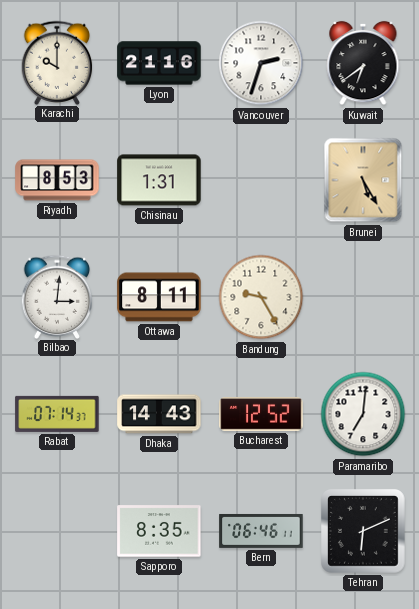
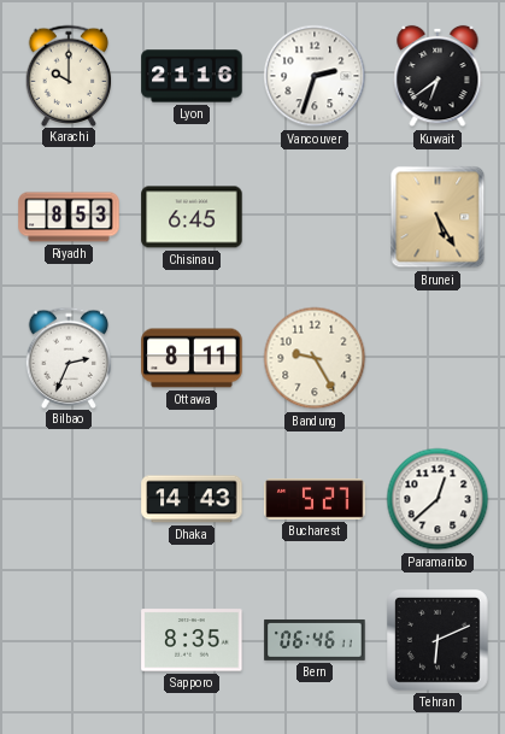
Chisinau: 1:31 -> 6:45
Bilbao: 3:01 -> 2:34
Rabat: 07:14 -> none
Bucharest: 12:52 -> 5:27
Paramaribo: 7:01 -> 12:38
